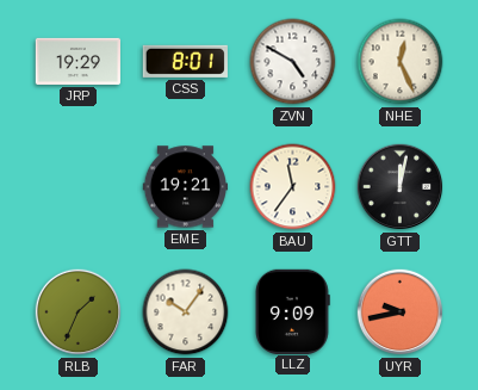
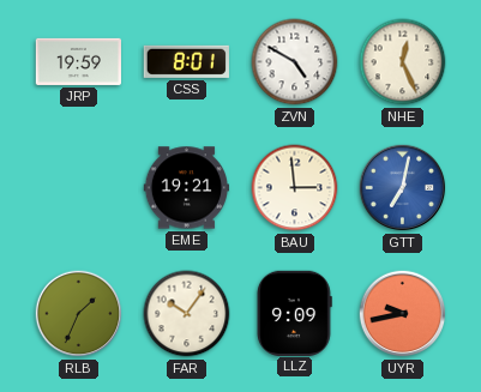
JRP: 19:29 -> 19:59
BAU: 11:36 -> 2:59
GTT: 12:02 -> 7:02
GTT dial: black -> blue
